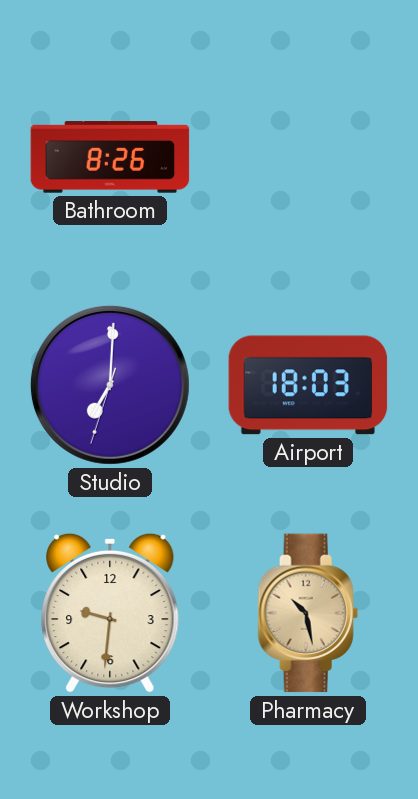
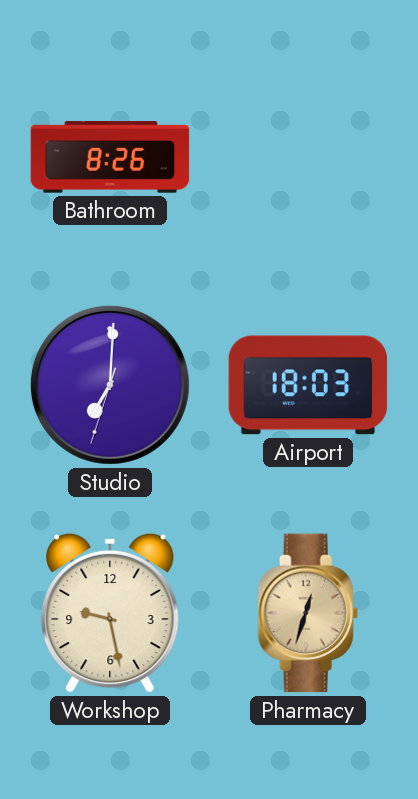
Workshop: 9:31 -> 9:28
Pharmacy: 10:28 -> 12:33
